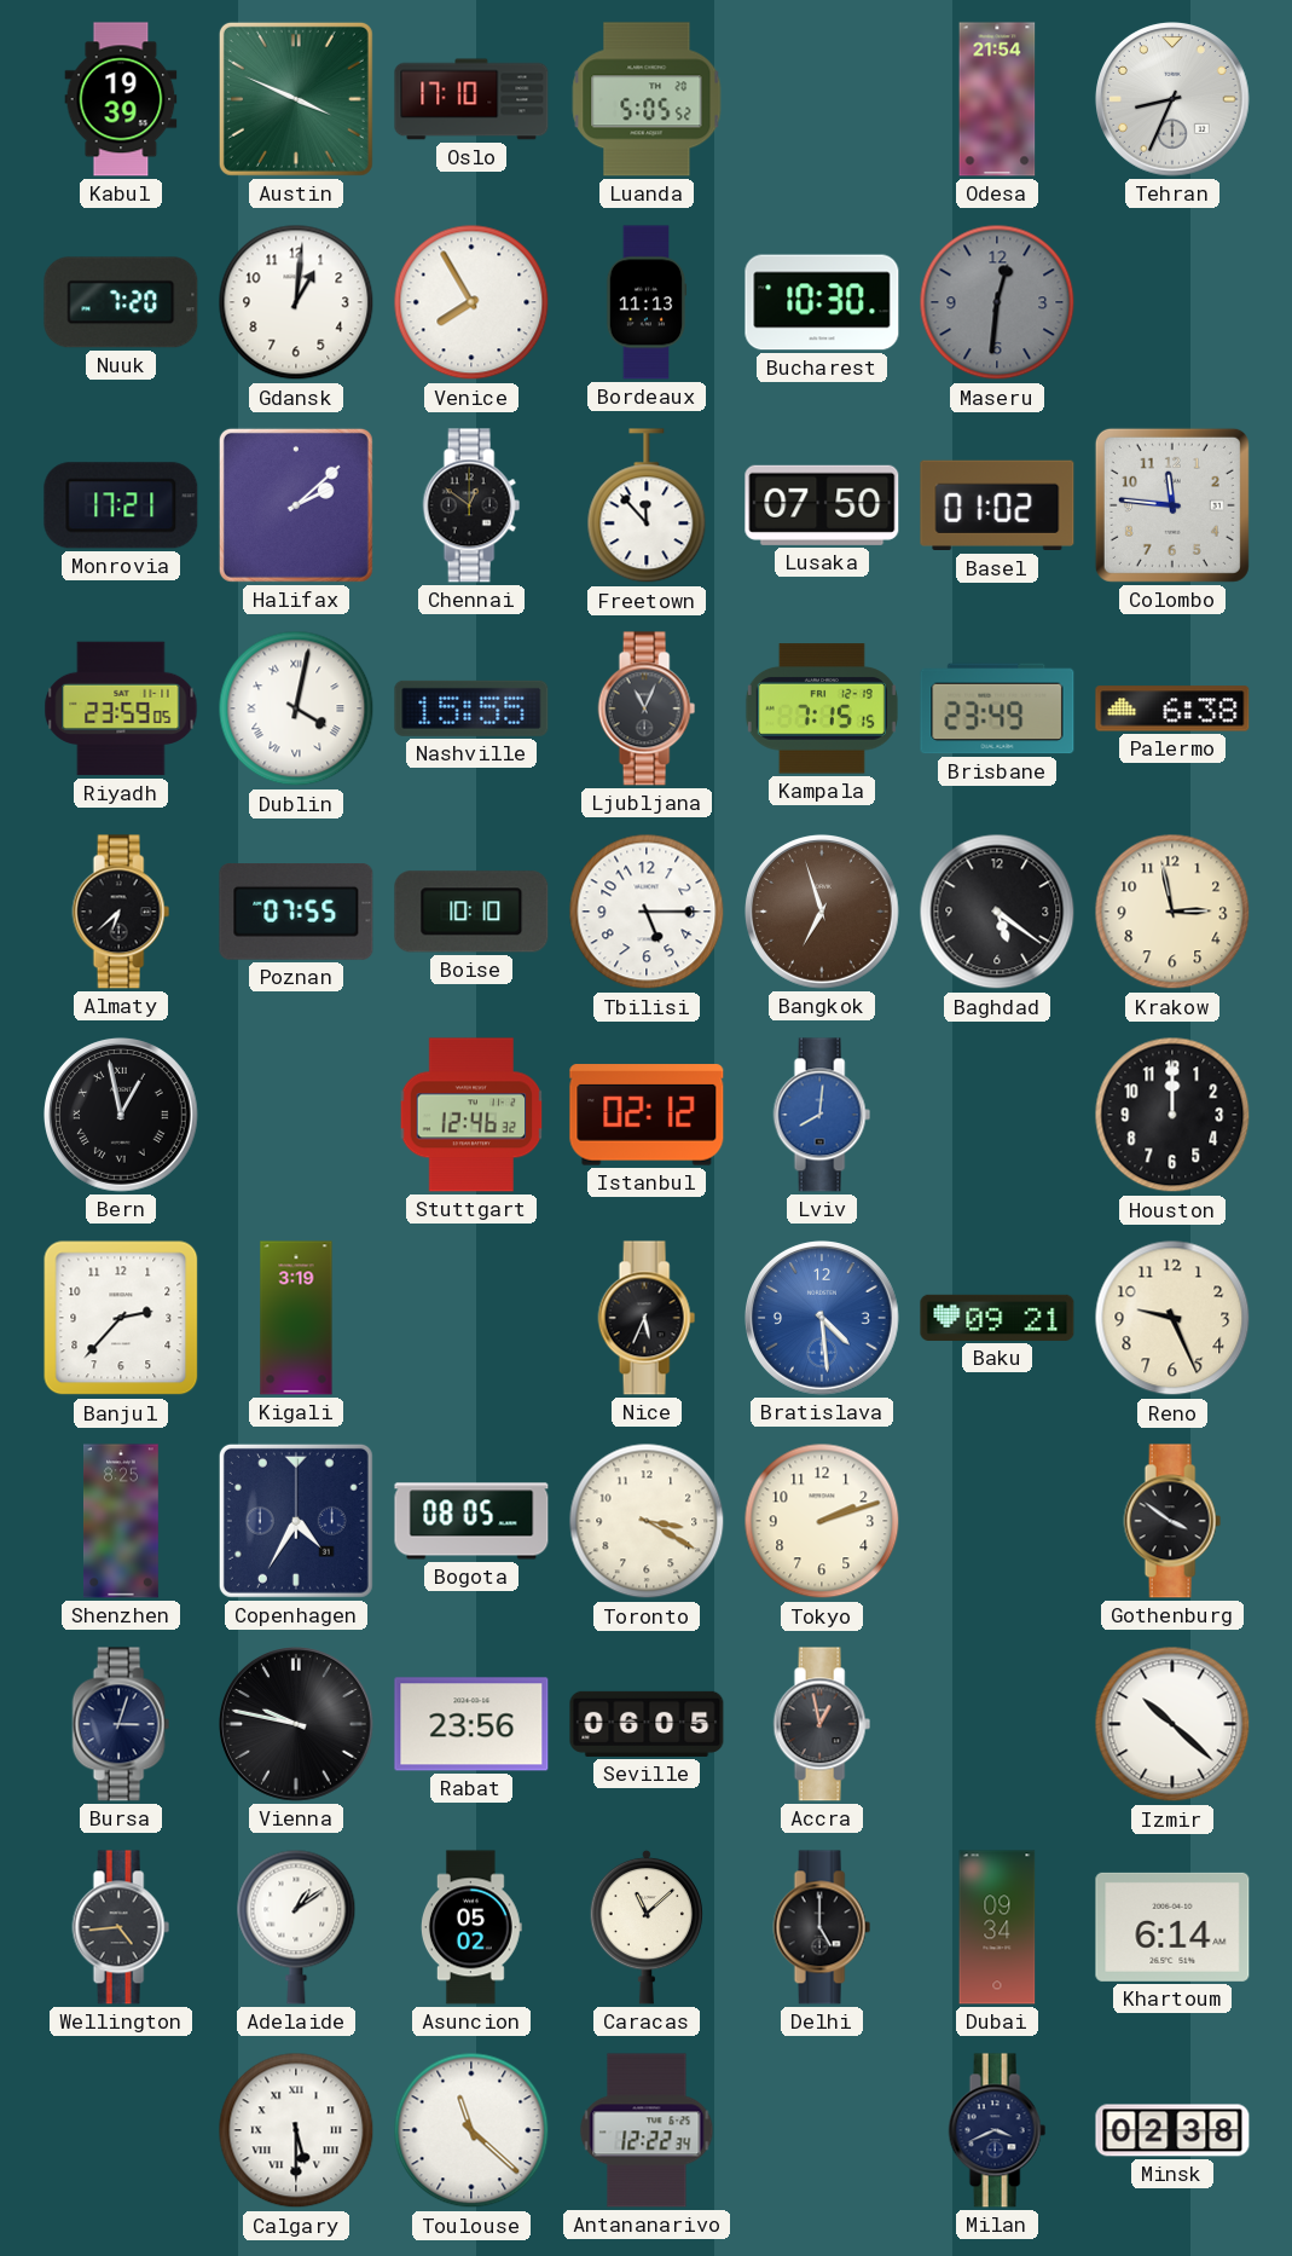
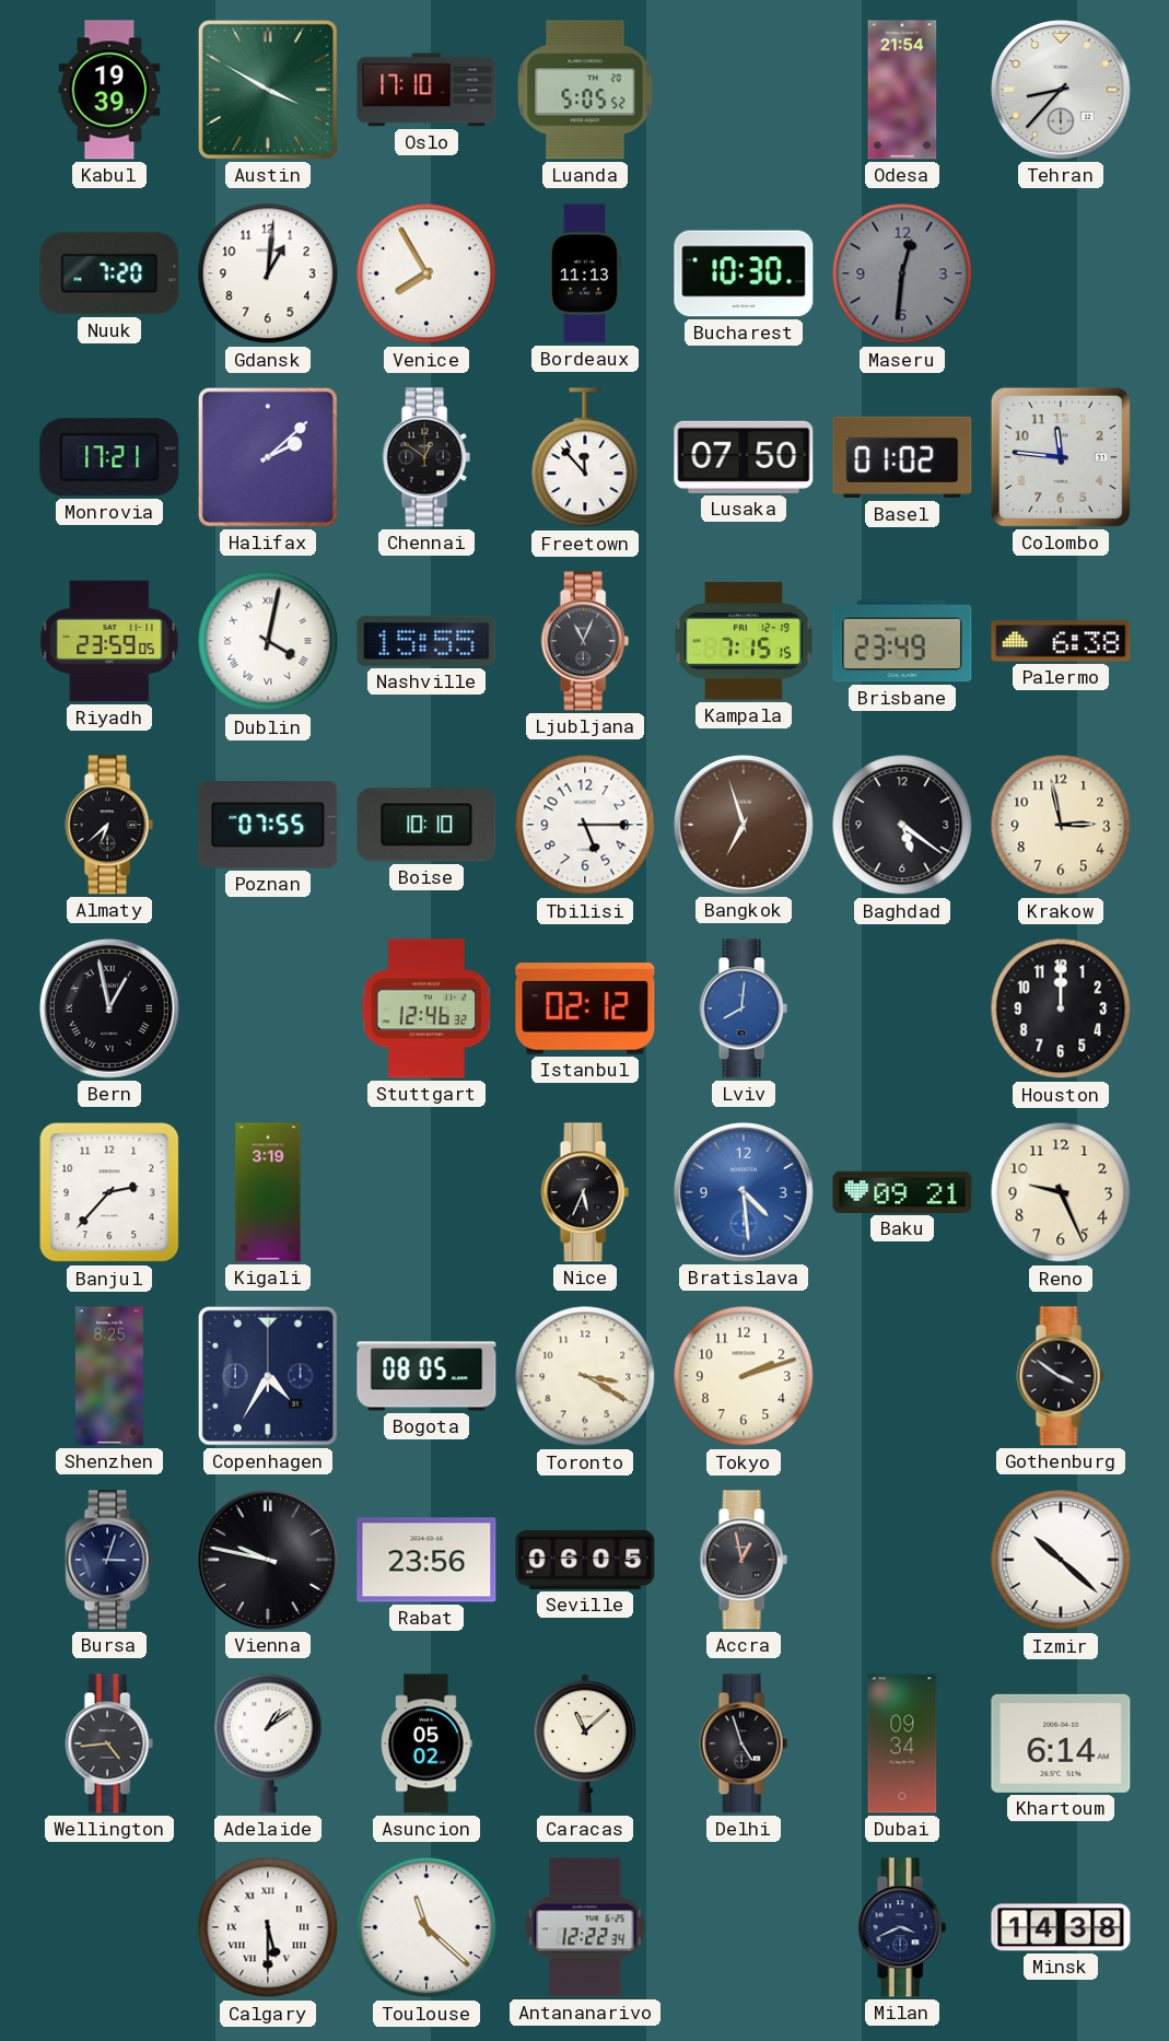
Austin: 3:49 -> 3:50
Tehran: 8:34 -> 8:37
Delhi: 5:00 -> 4:57
Minsk: 02:38 -> 14:38
